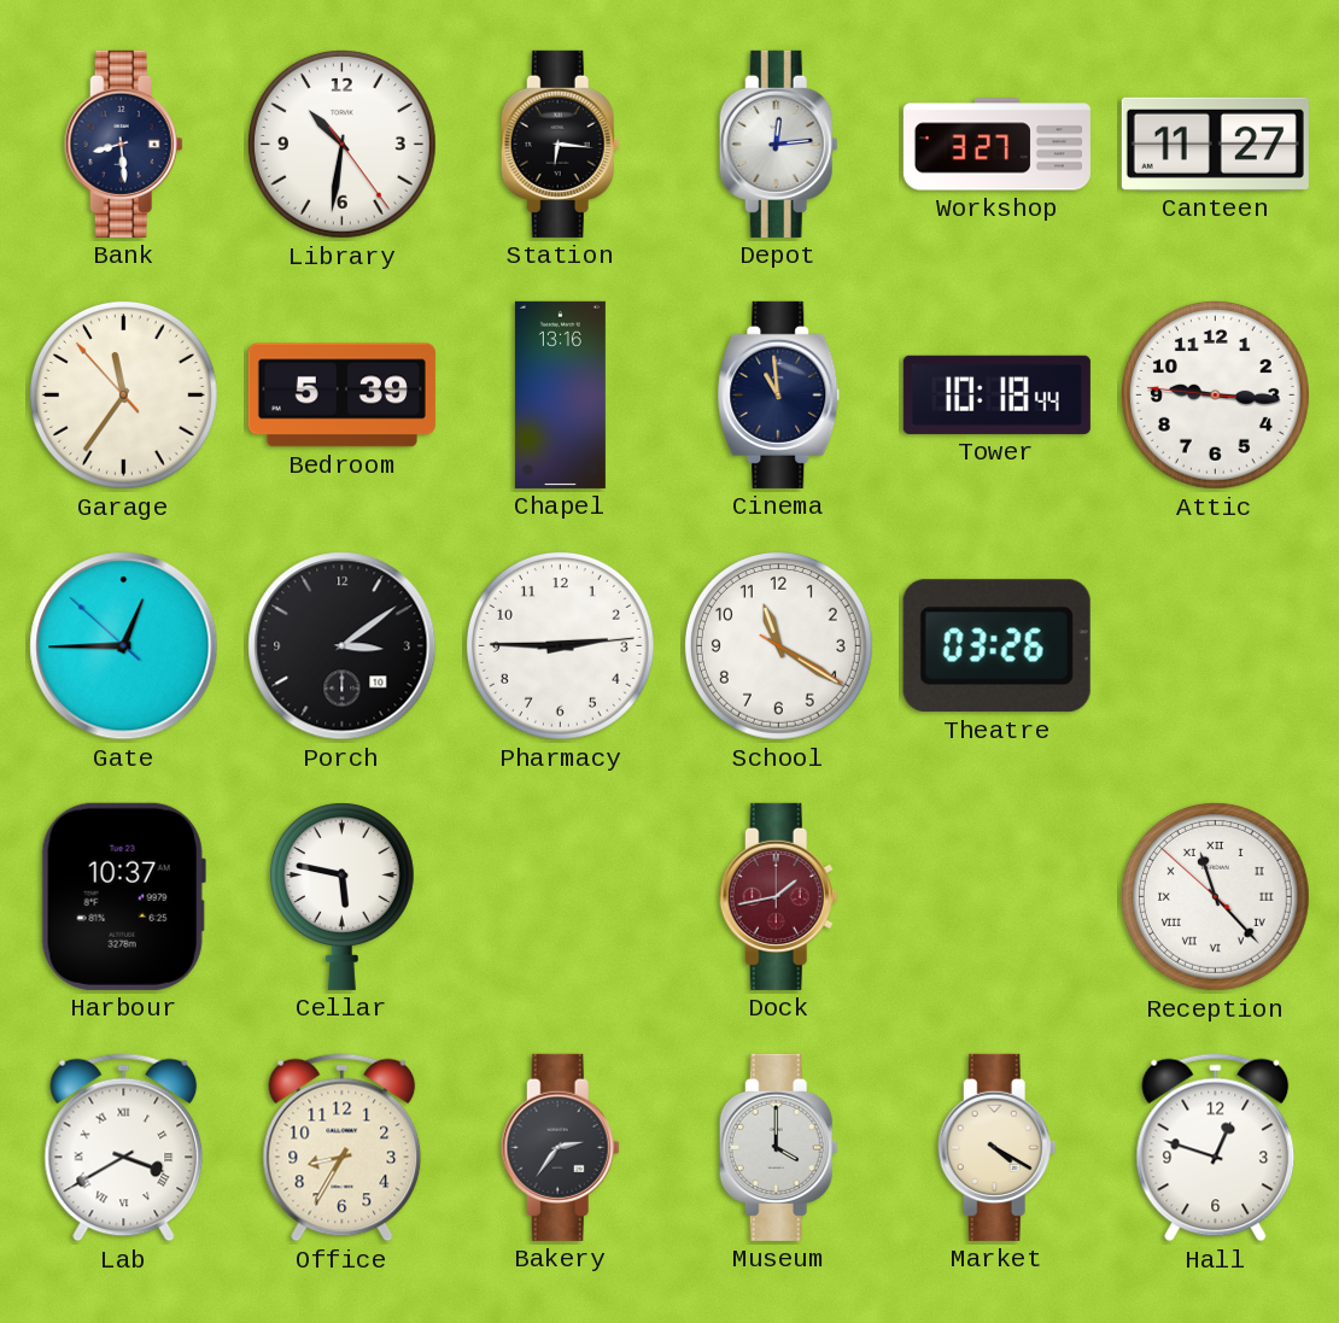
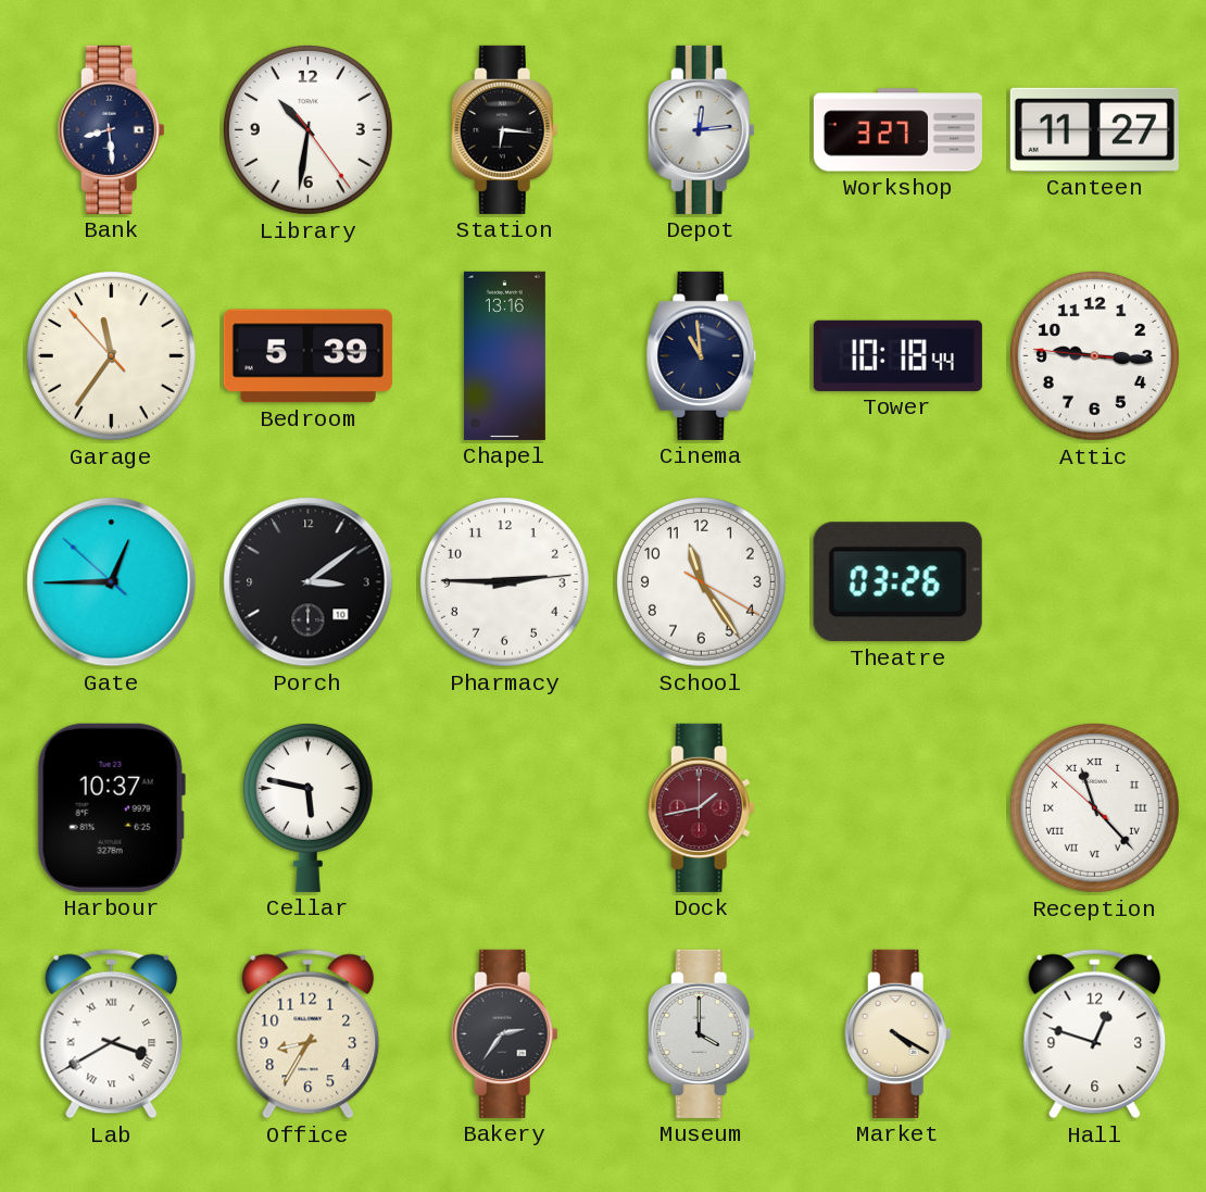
School: 11:20 -> 11:24
